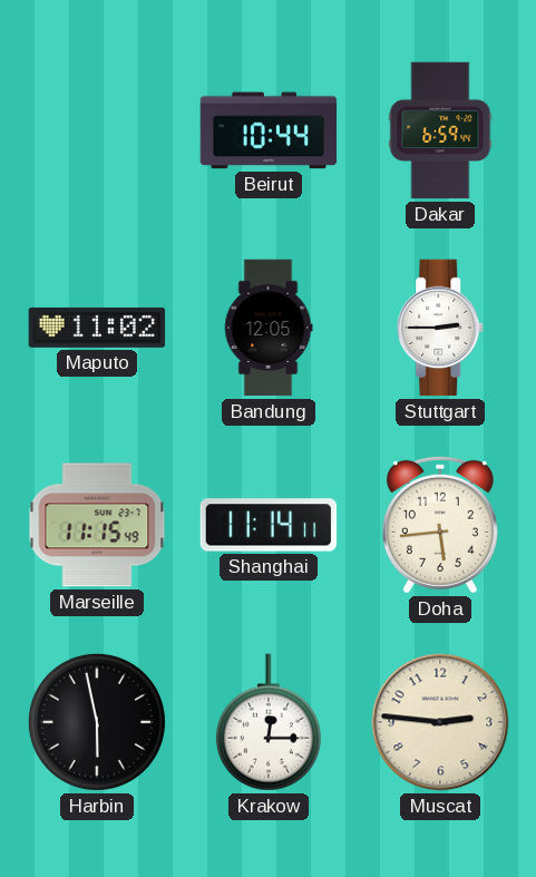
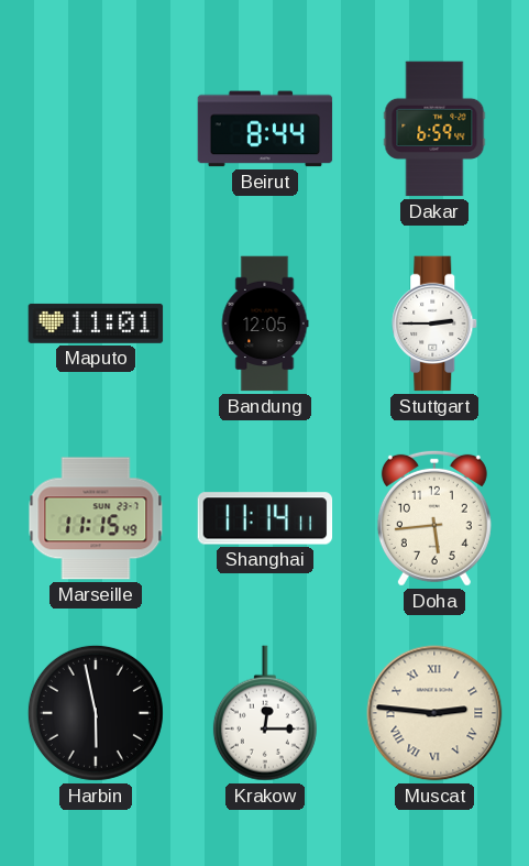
Beirut: 10:44 -> 8:44
Maputo: 11:02 -> 11:01
Muscat numerals: Arabic -> Roman
